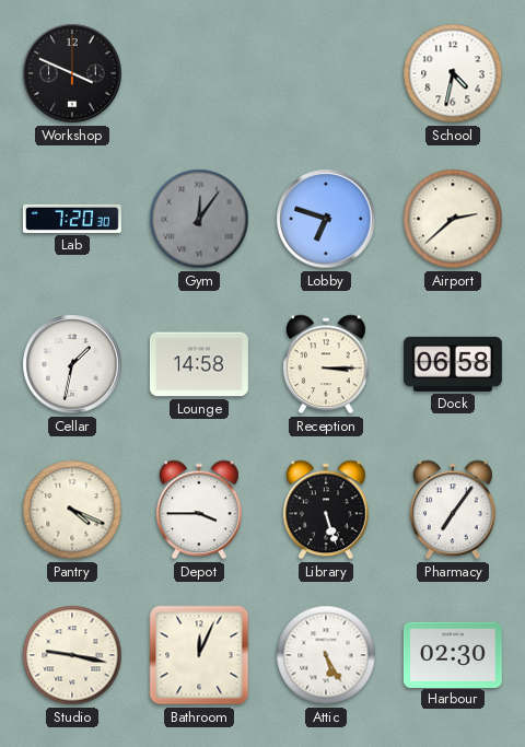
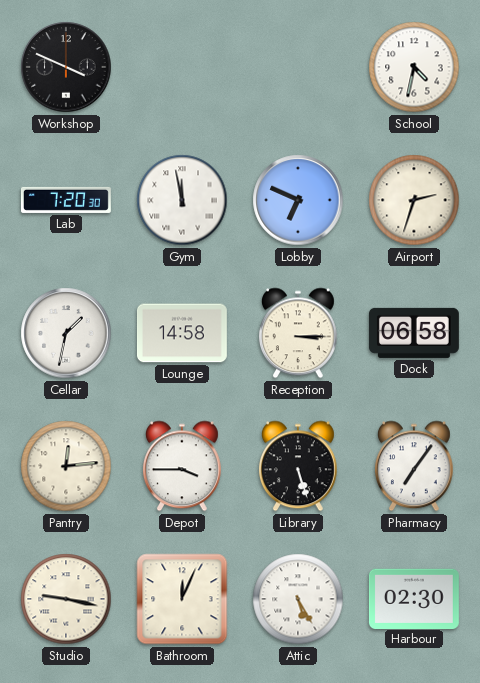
Gym: 12:06 -> 11:58
Gym dial: grey -> white
Lobby: 6:48 -> 6:49
Airport: 2:38 -> 2:33
Pantry: 4:19 -> 12:14
